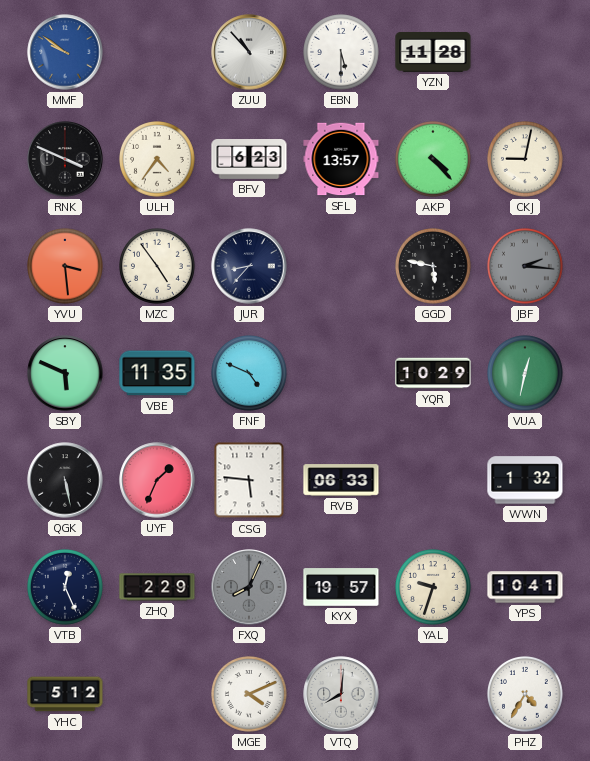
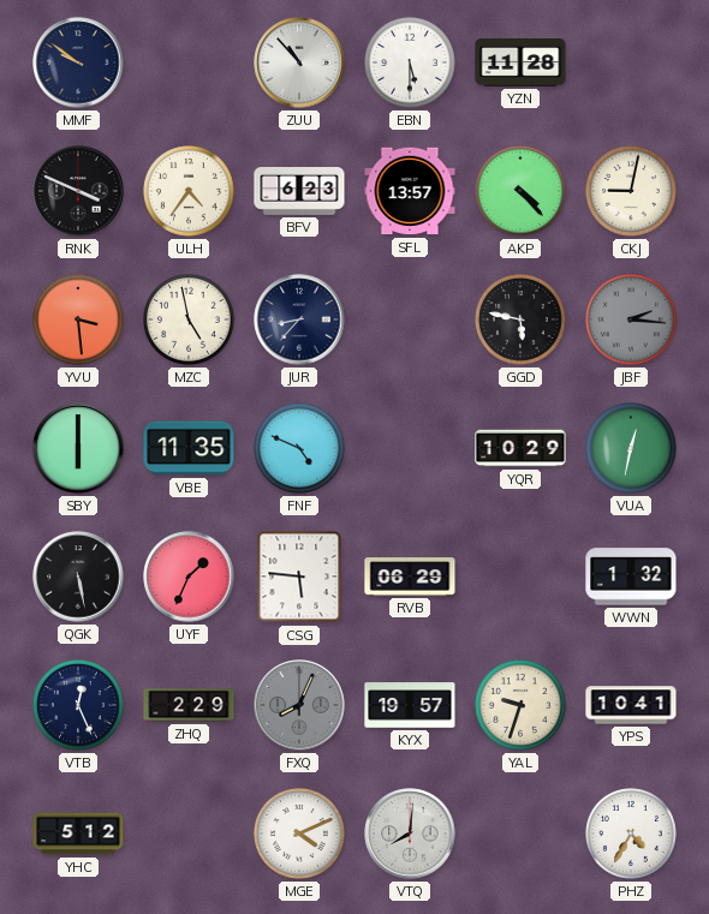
MMF dial: blue -> navy
MZC: 4:54 -> 4:58
SBY: 5:49 -> 6:00
RVB: 06:33 -> 06:29
